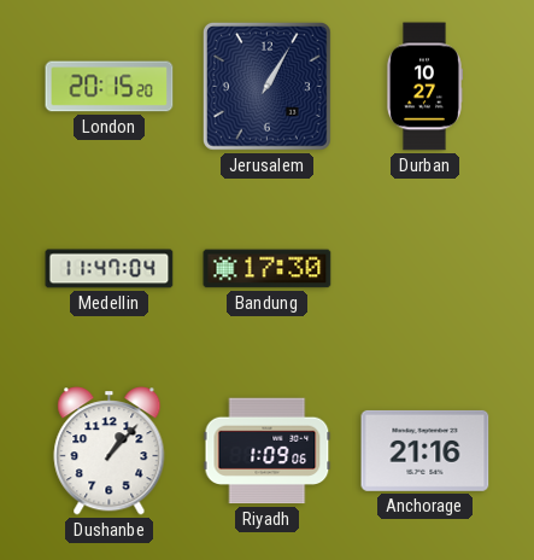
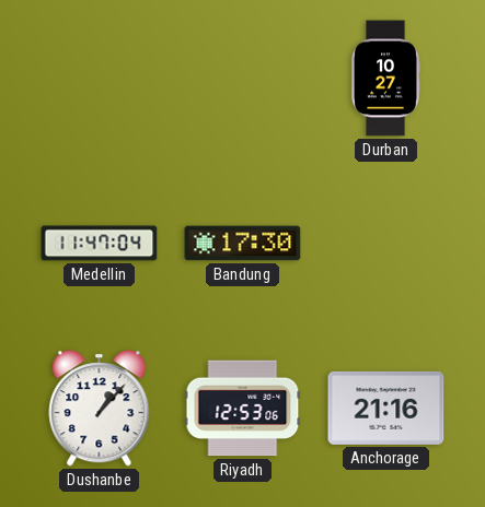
London: 20:15 -> none
Jerusalem: 1:05 -> none
Riyadh: 1:09 -> 12:53
